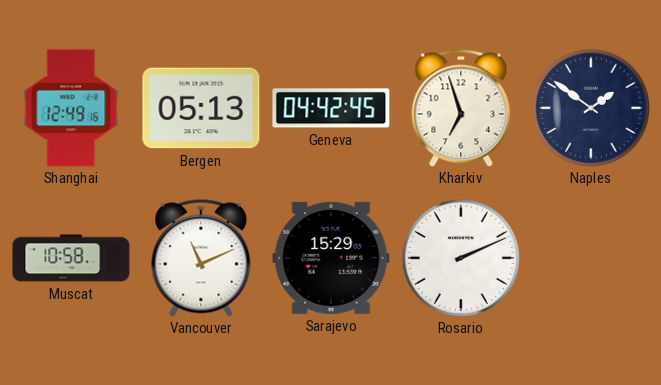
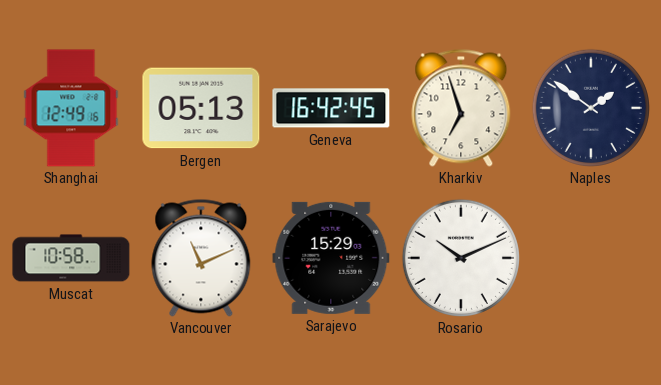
Geneva: 04:42 -> 16:42
Rosario: 2:11 -> 10:11
